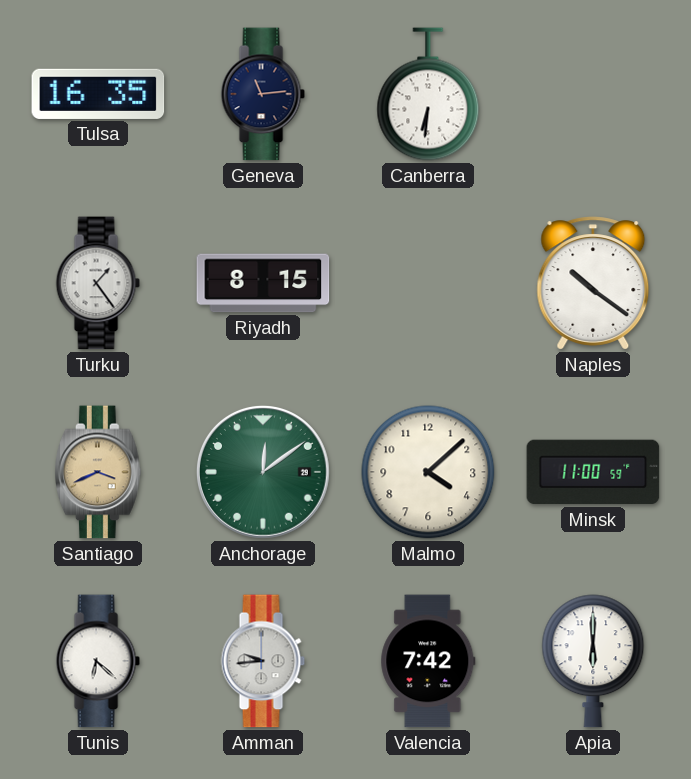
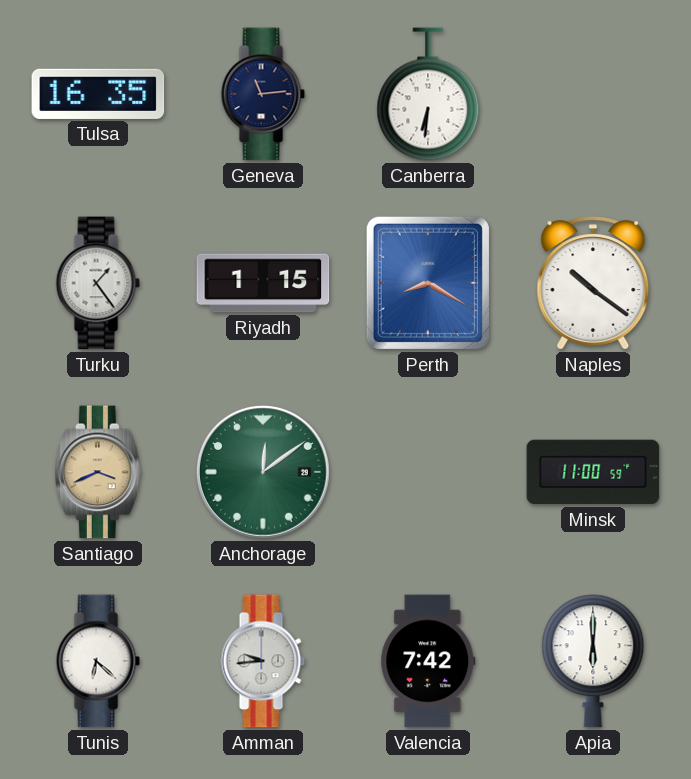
Riyadh: 8:15 -> 1:15
Perth: none -> 8:20
Malmo: 4:08 -> none
